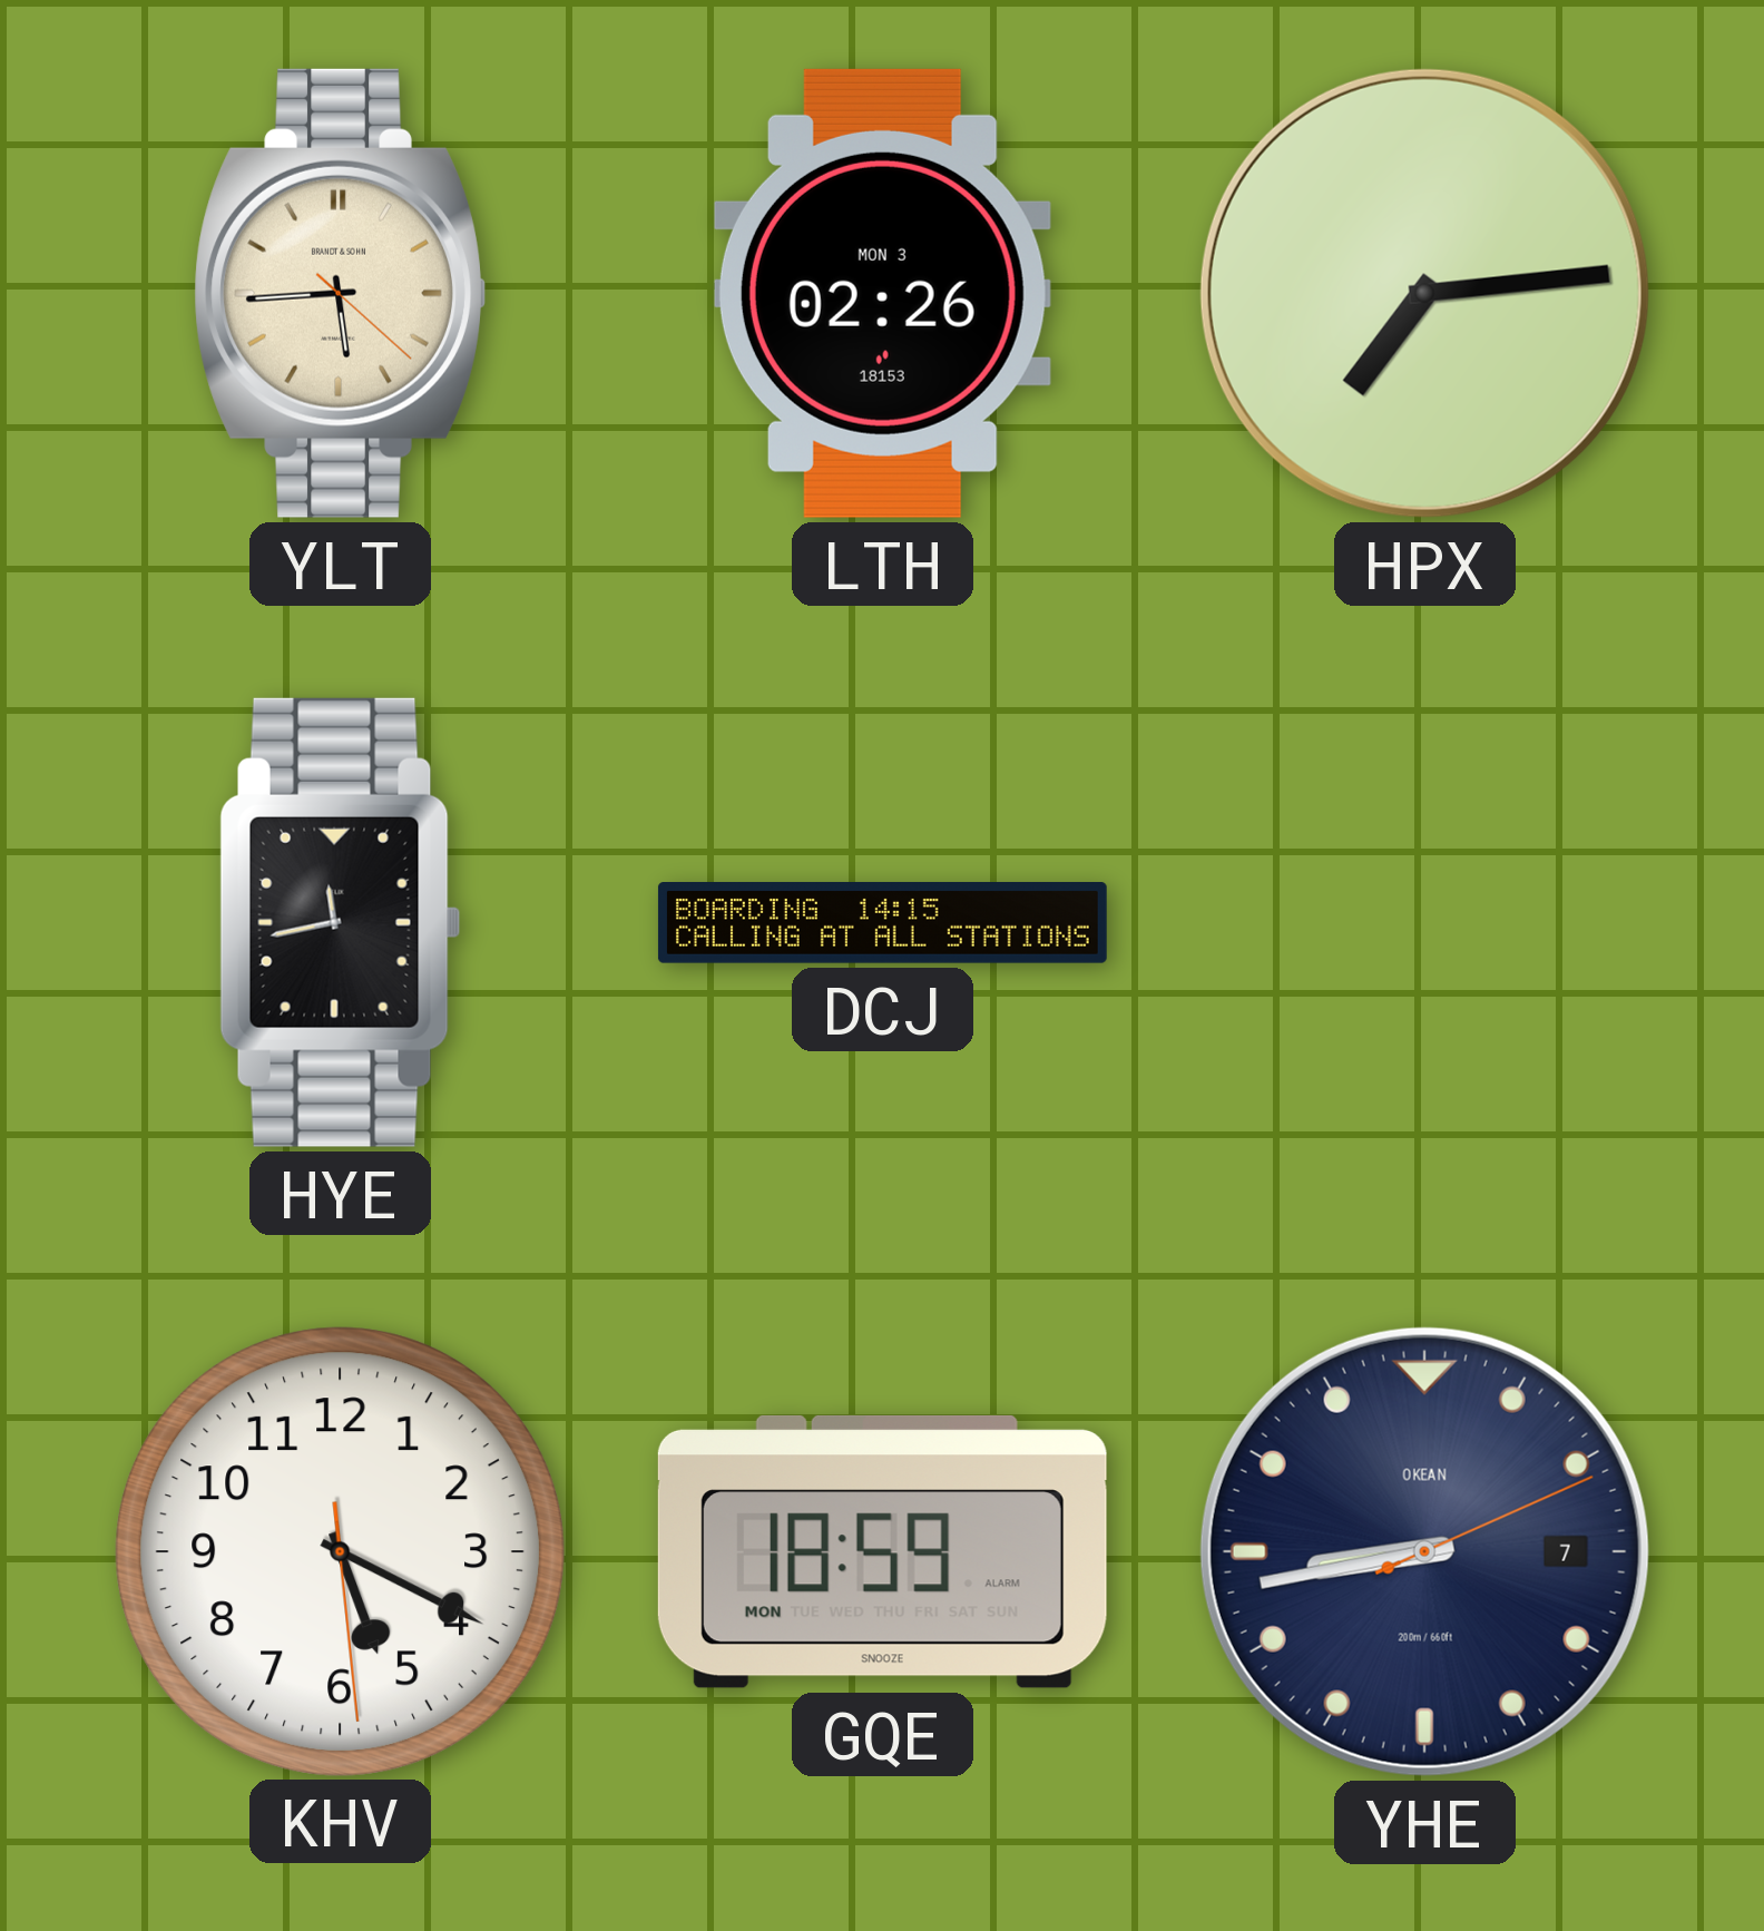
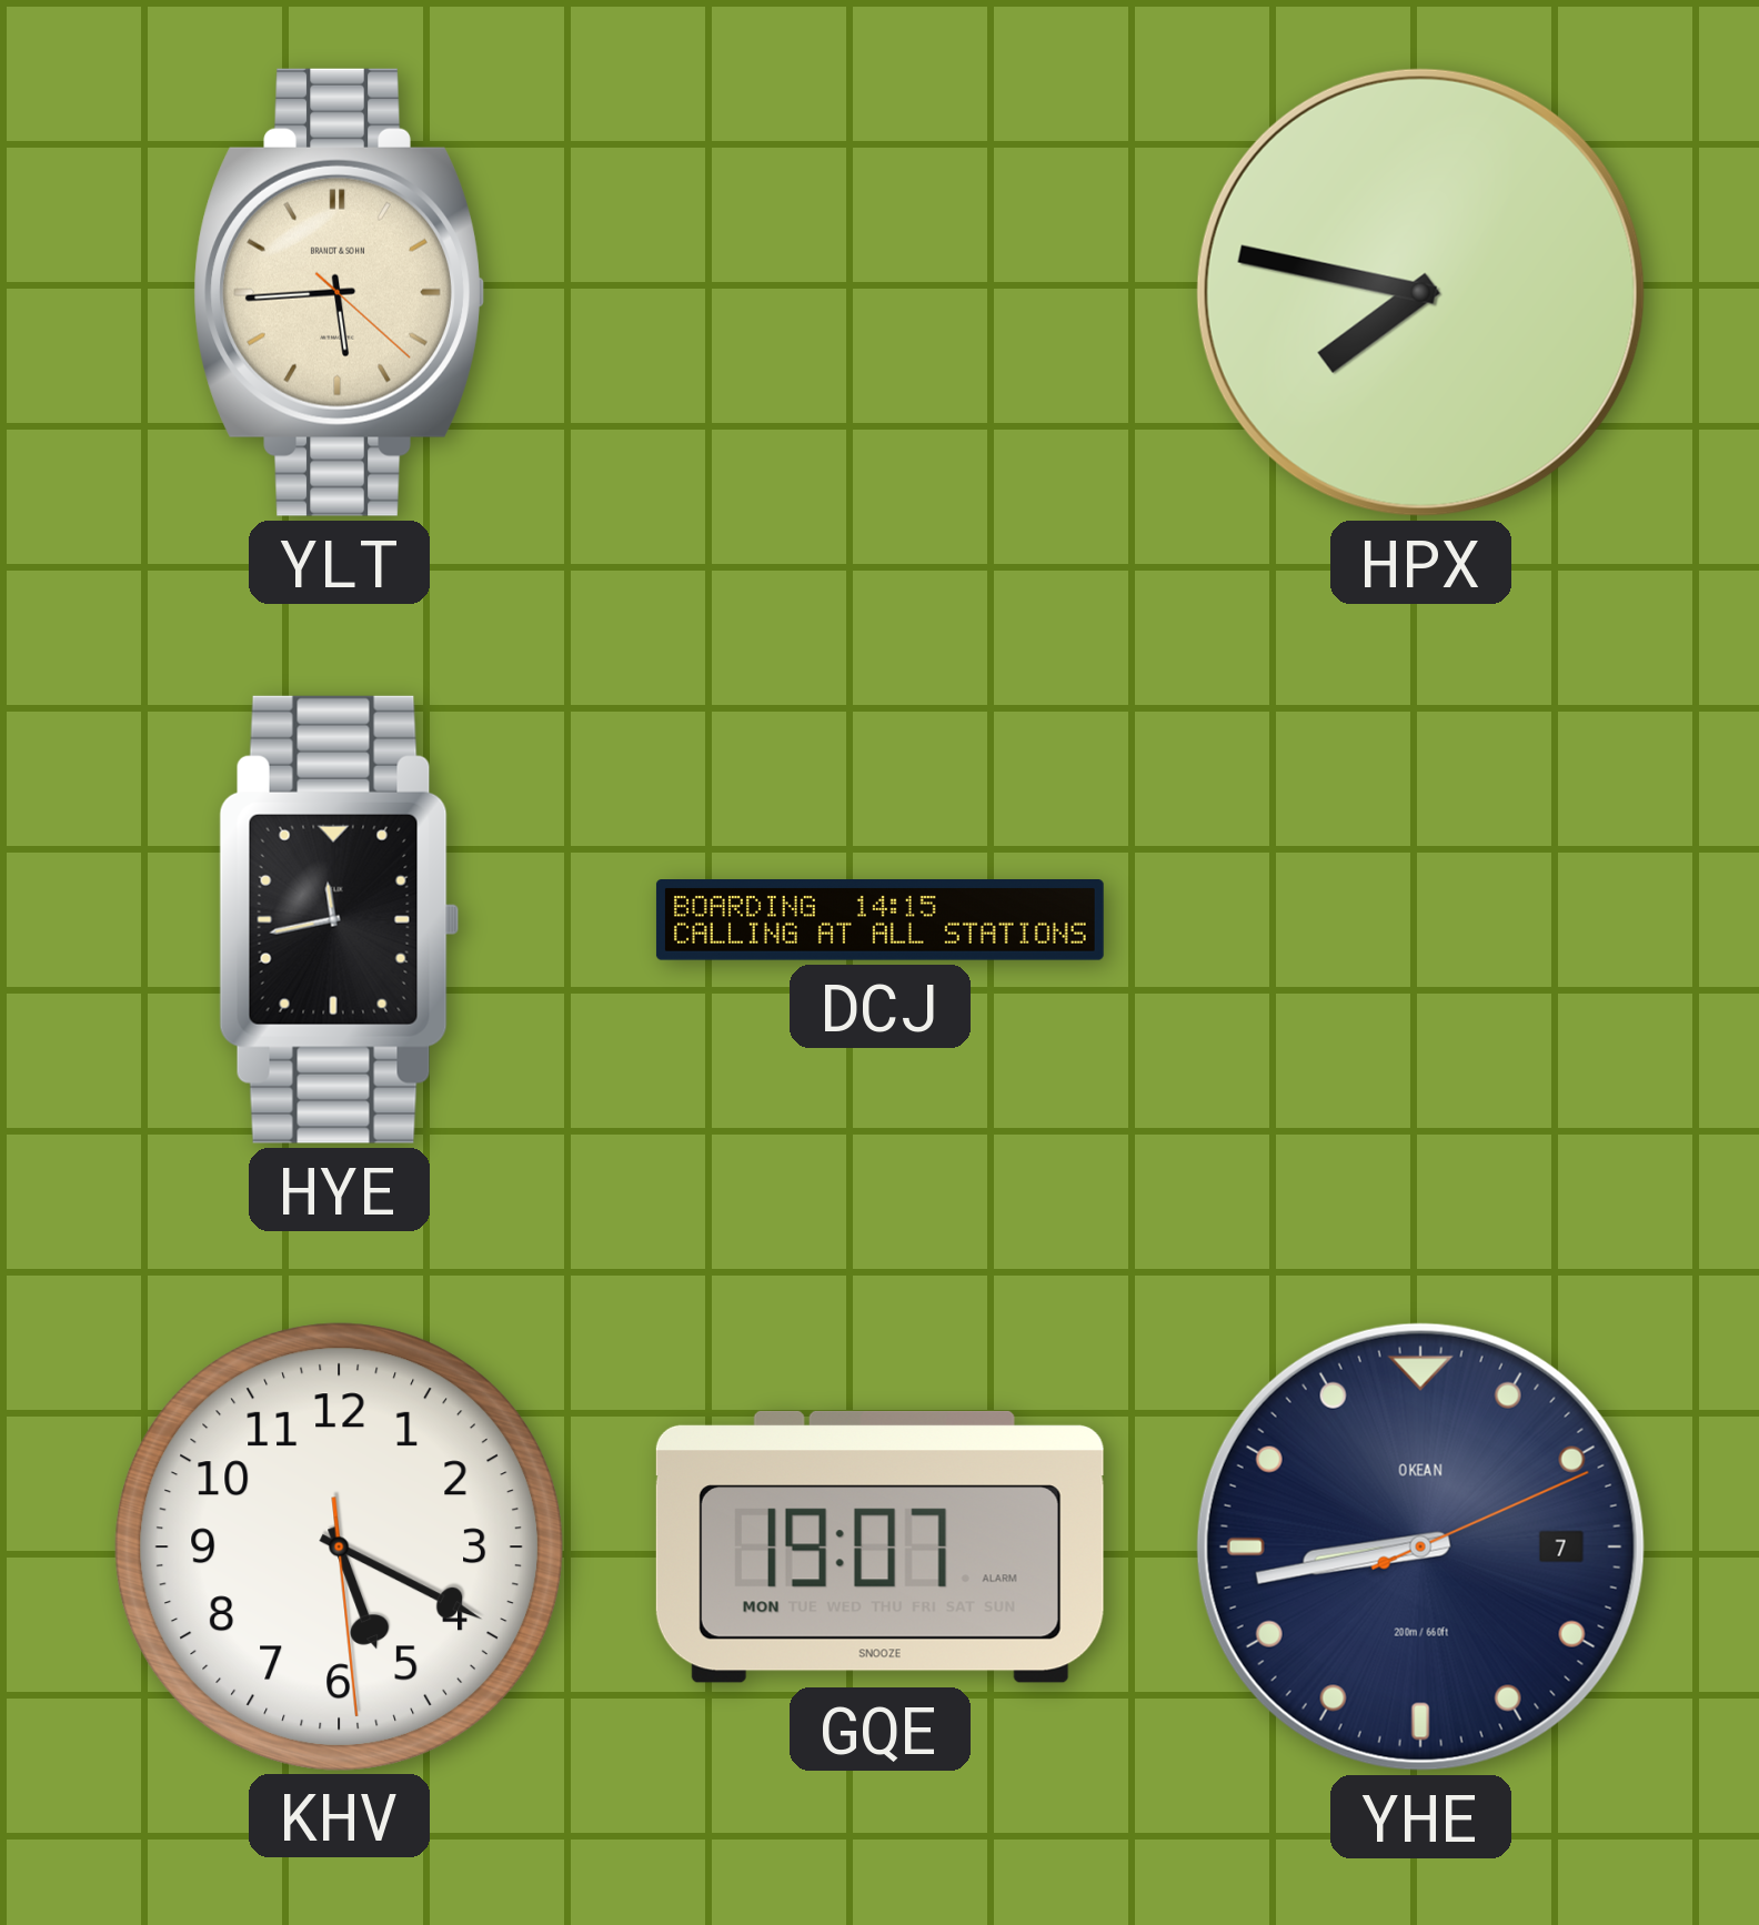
LTH: 02:26 -> none
HPX: 7:14 -> 7:47
GQE: 18:59 -> 19:07
